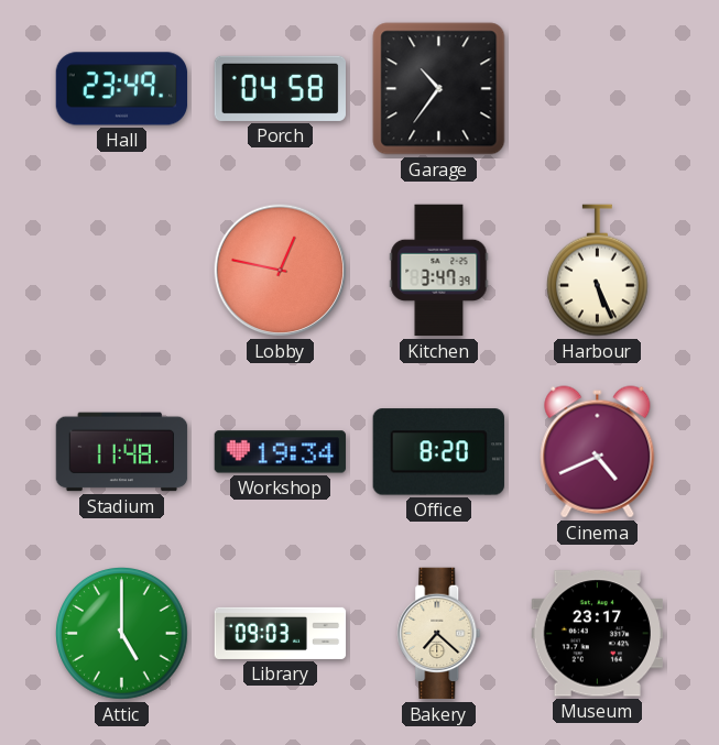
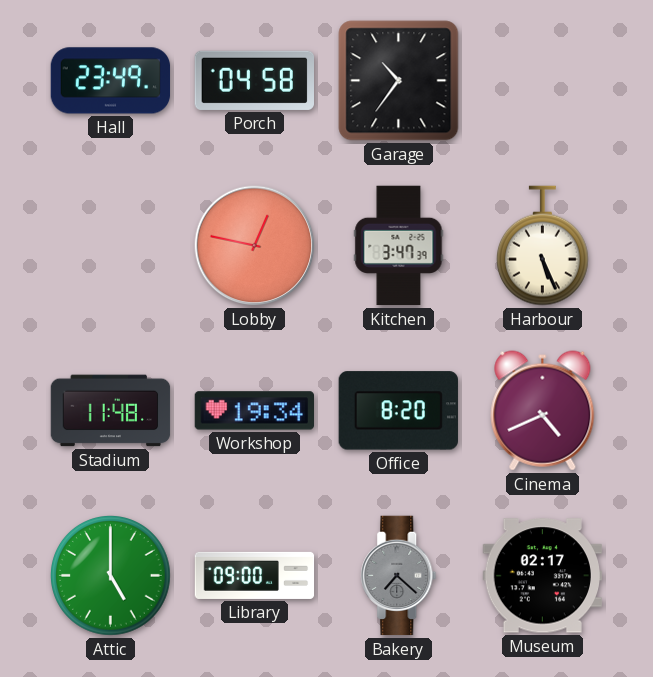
Library: 09:03 -> 09:00
Bakery dial: cream -> grey
Museum: 23:17 -> 02:17
